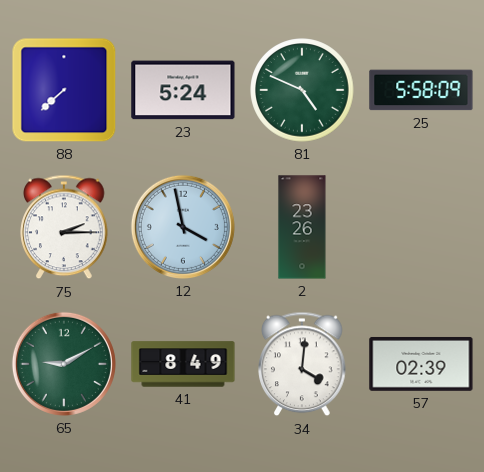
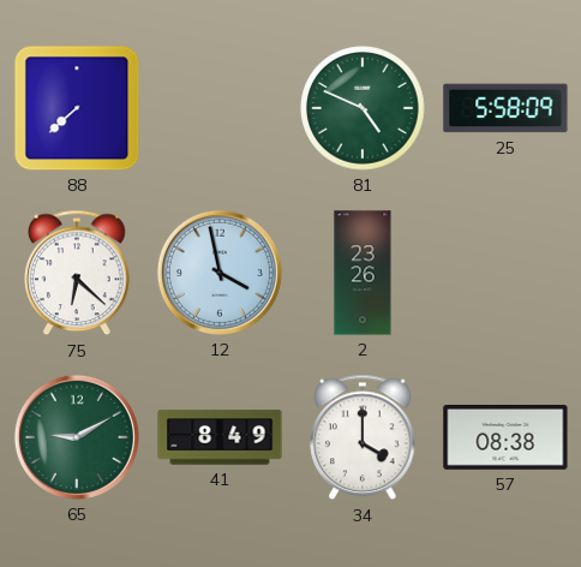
23: 5:24 -> none
75: 2:15 -> 6:22
34: 4:01 -> 4:00
57: 02:39 -> 08:38
